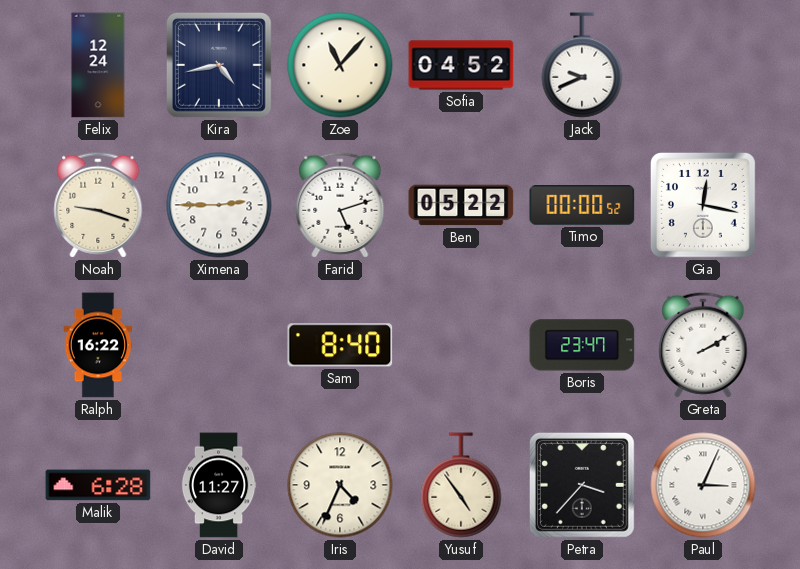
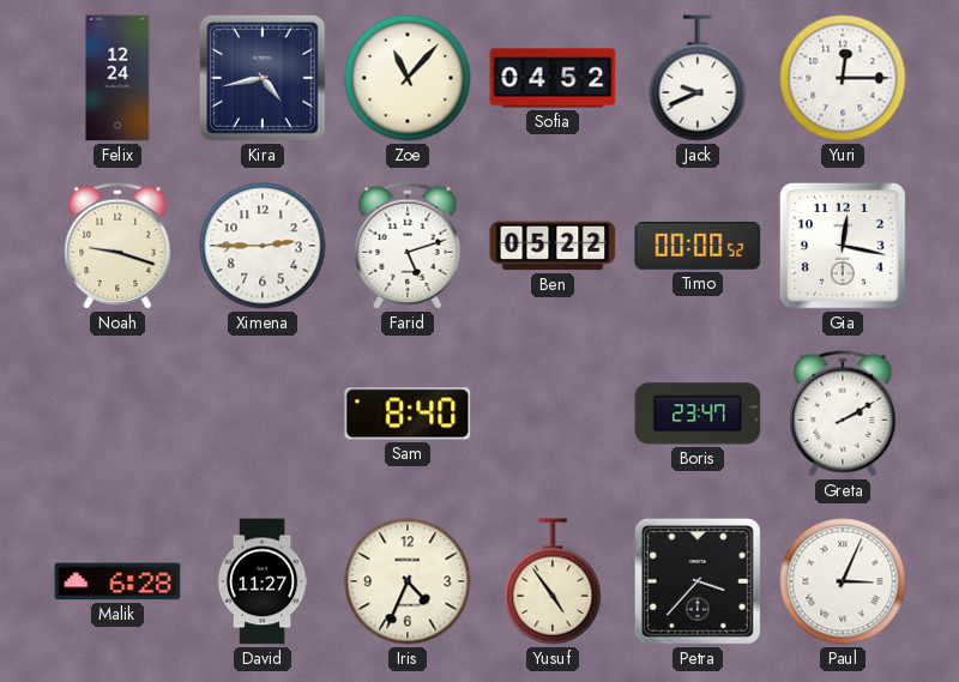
Yuri: none -> 12:15
Ralph: 16:22 -> none
